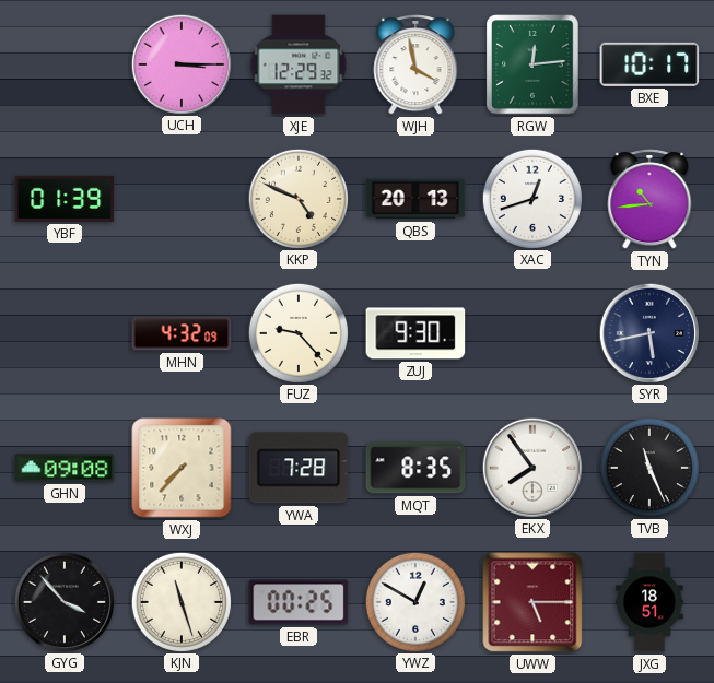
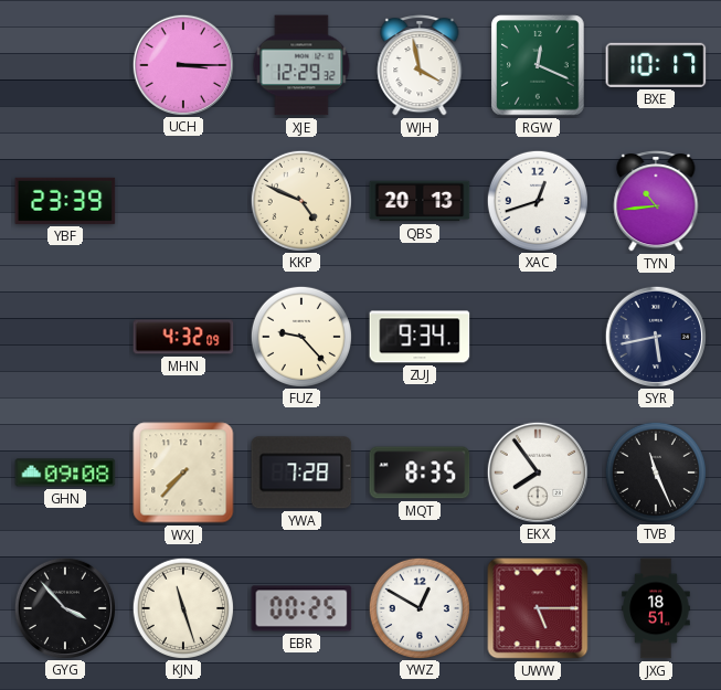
RGW: 12:14 -> 12:19
YBF: 01:39 -> 23:39
ZUJ: 9:30 -> 9:34
